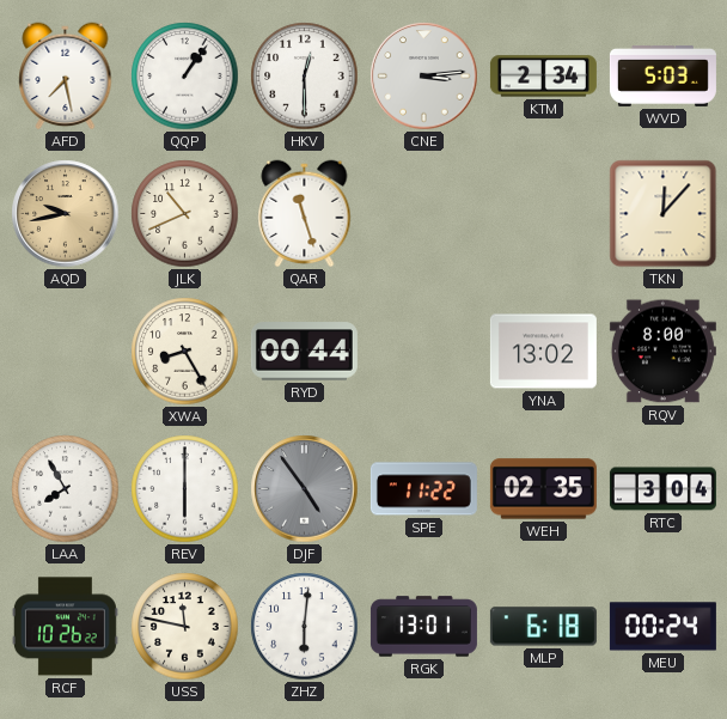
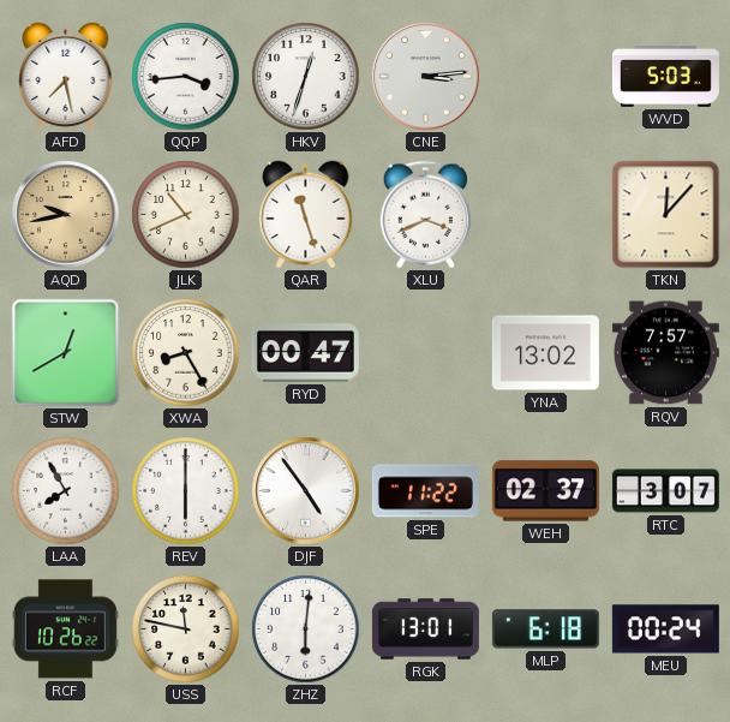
QQP: 1:06 -> 3:44
HKV: 12:30 -> 12:33
KTM: 2:34 -> none
XLU: none -> 3:41
STW: none -> 12:40
RYD: 00:44 -> 00:47
RQV: 8:00 -> 7:57
DJF dial: grey -> white
WEH: 02:35 -> 02:37
RTC: 3:04 -> 3:07
